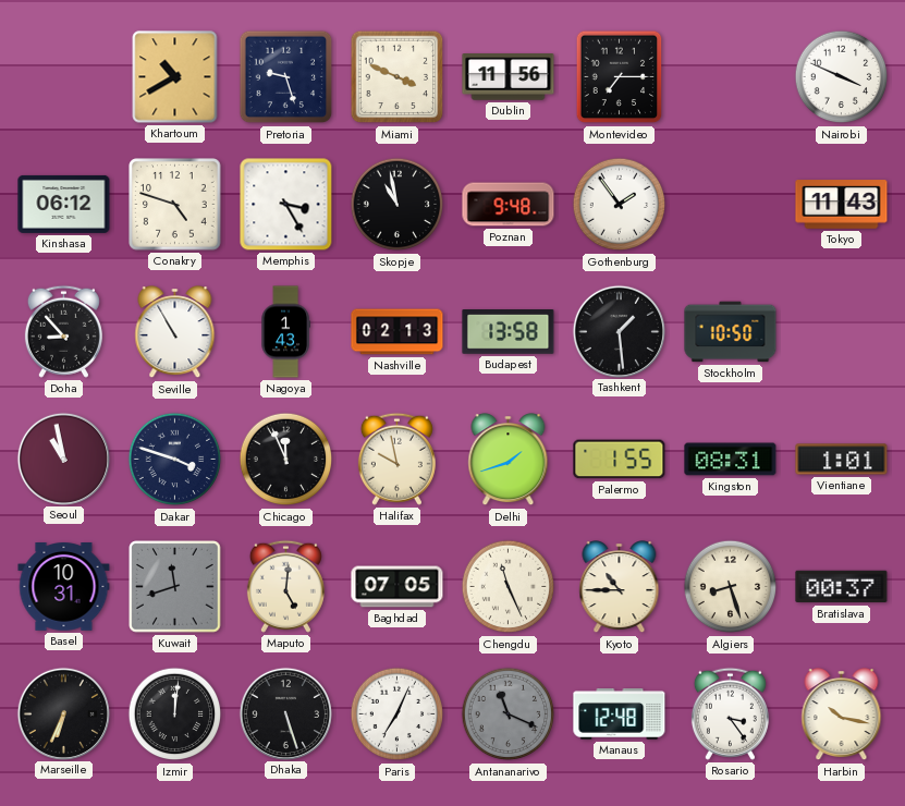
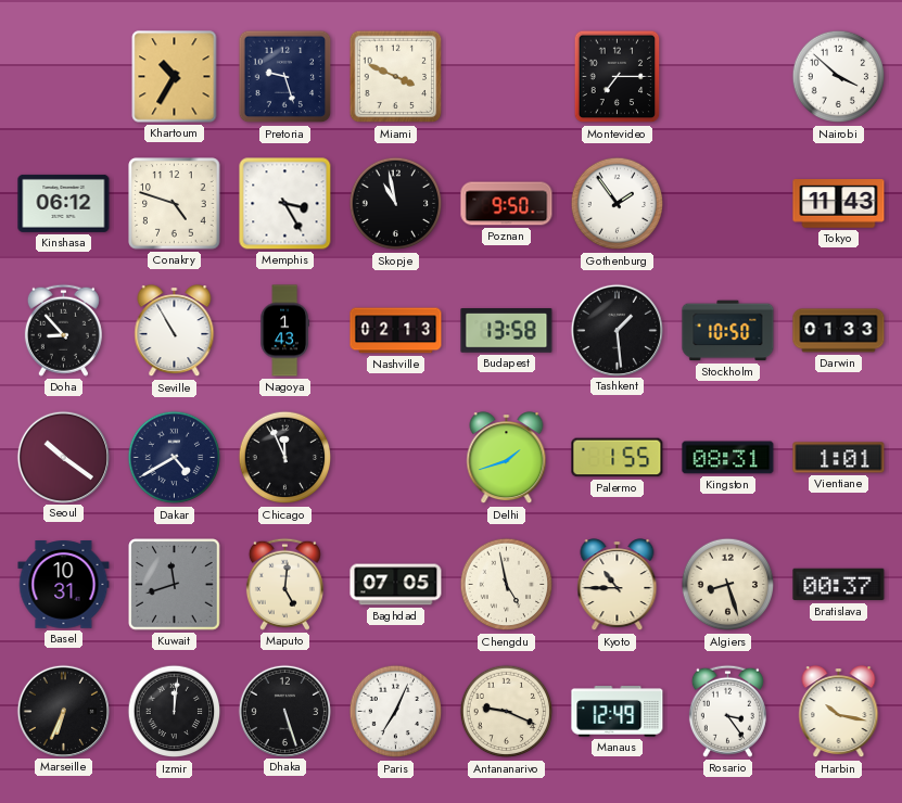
Khartoum: 10:40 -> 10:35
Dublin: 11:56 -> none
Nairobi: 3:49 -> 3:52
Poznan: 9:48 -> 9:50
Darwin: none -> 01:33
Seoul: 10:58 -> 10:21
Dakar: 3:48 -> 4:40
Halifax: 9:58 -> none
Chengdu: 11:26 -> 4:58
Antananarivo: 11:19 -> 9:19
Antananarivo dial: grey -> cream
Manaus: 12:48 -> 12:49
